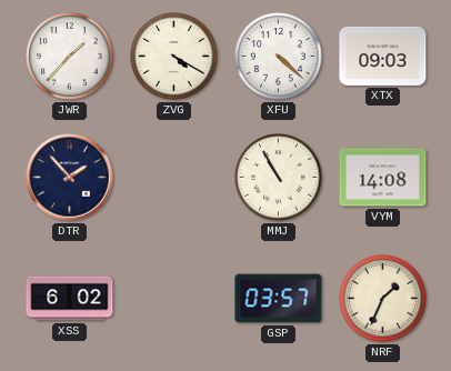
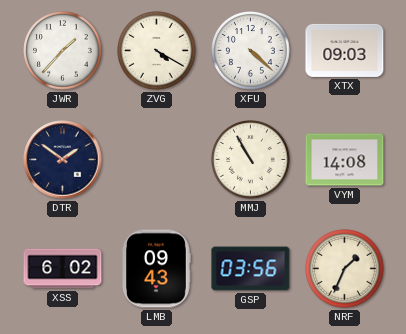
DTR: 1:53 -> 1:51
LMB: none -> 09:43
GSP: 03:57 -> 03:56
